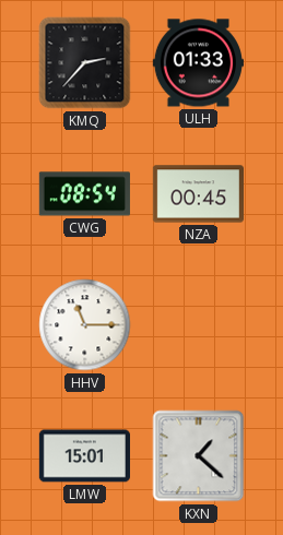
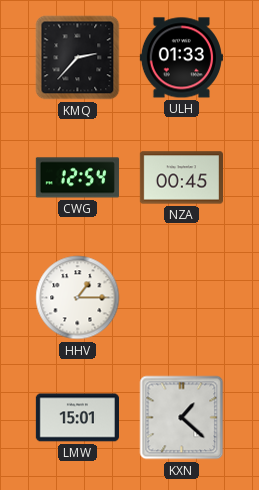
CWG: 08:54 -> 12:54
HHV: 11:15 -> 1:15
